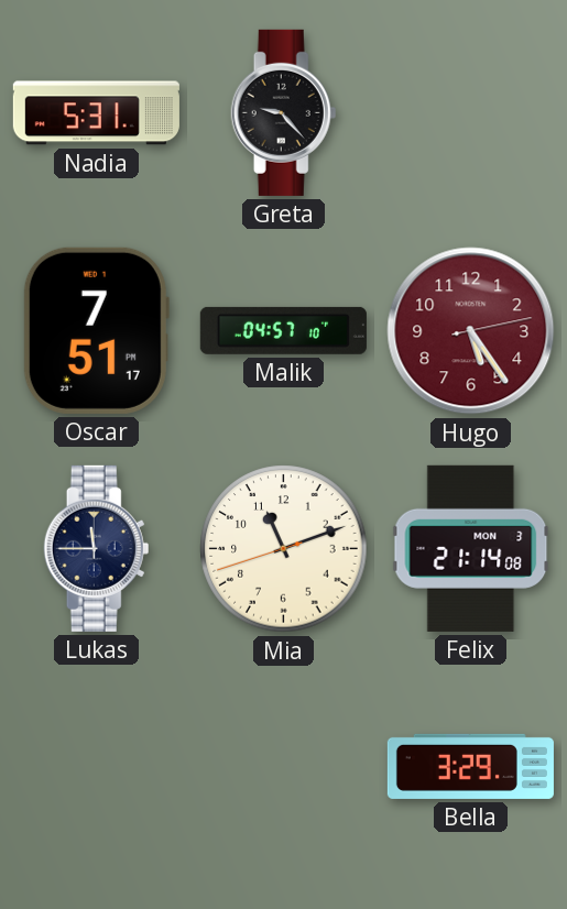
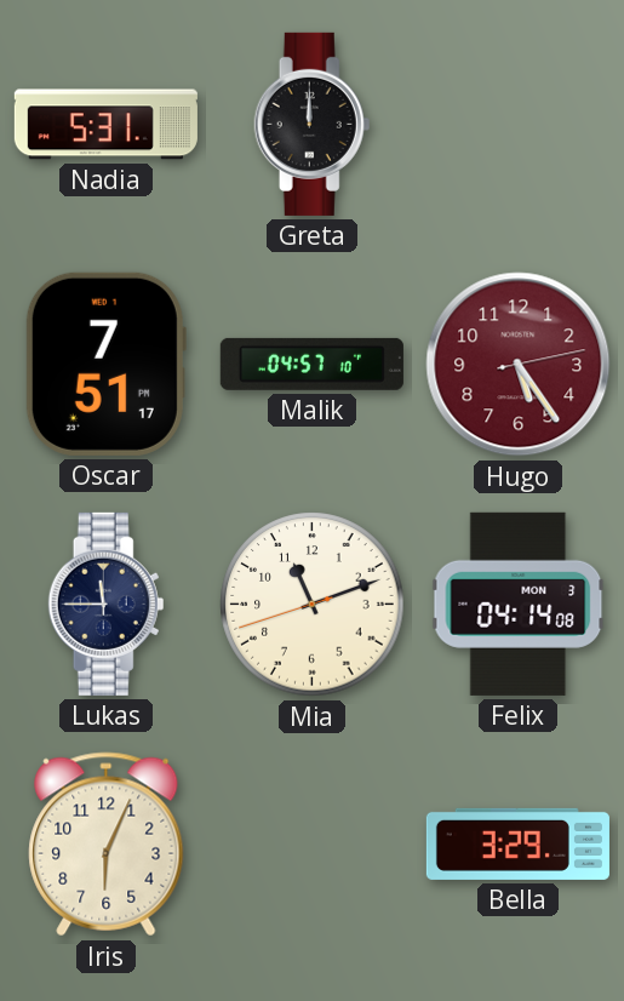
Greta: 9:23 -> 12:00
Felix: 21:14 -> 04:14
Iris: none -> 6:04
